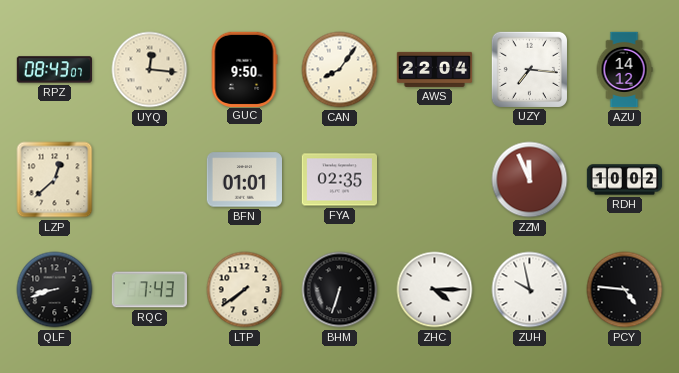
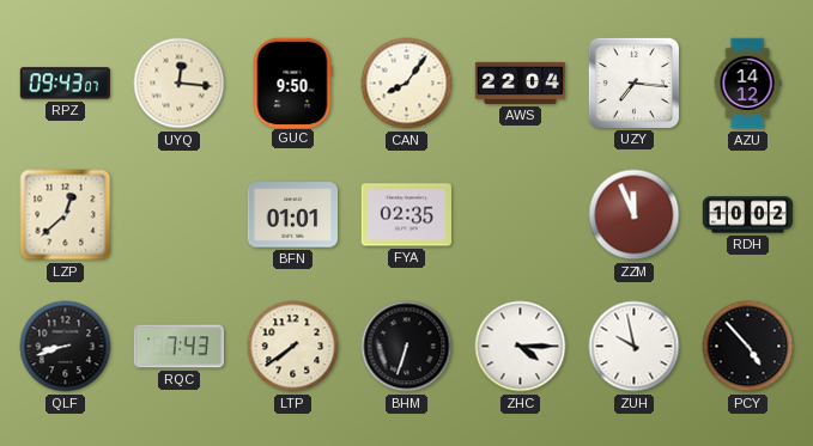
RPZ: 08:43 -> 09:43
PCY: 4:46 -> 4:53
